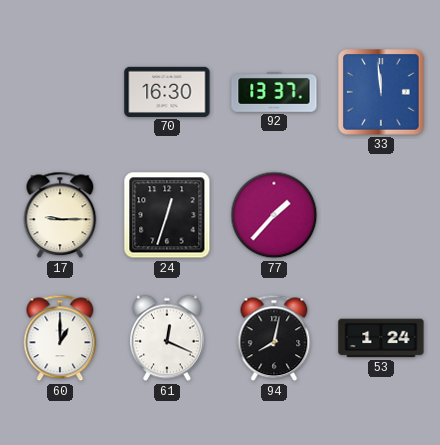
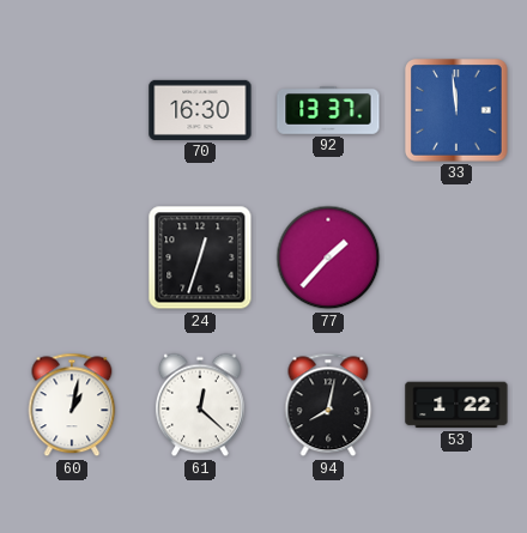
17: 9:15 -> none
60: 1:00 -> 1:02
61: 12:19 -> 12:22
53: 1:24 -> 1:22
